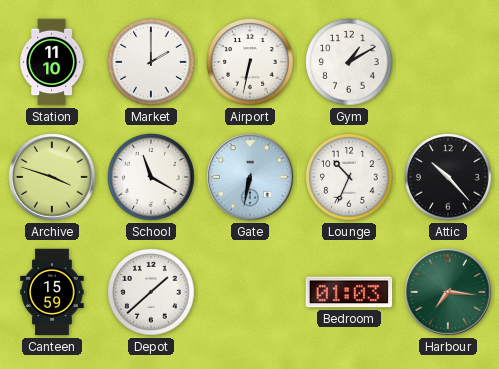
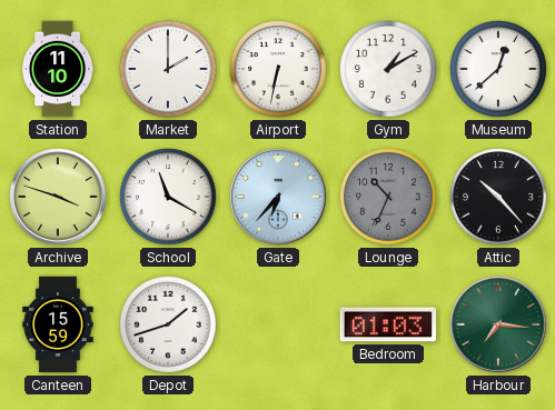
Museum: none -> 12:38
Gate: 6:32 -> 6:37
Lounge dial: white -> grey
Depot: 1:38 -> 1:42
